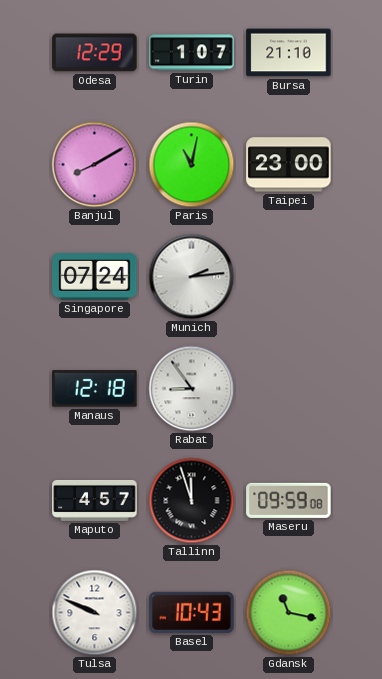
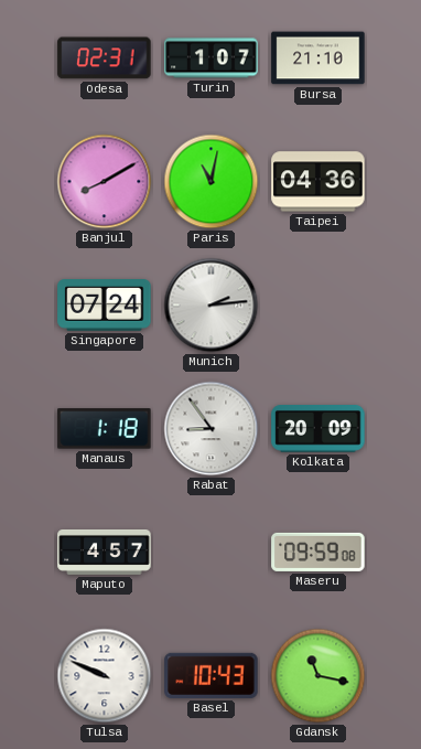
Odesa: 12:29 -> 02:31
Taipei: 23:00 -> 04:36
Manaus: 12:18 -> 1:18
Kolkata: none -> 20:09
Tallinn: 11:57 -> none
